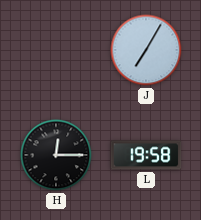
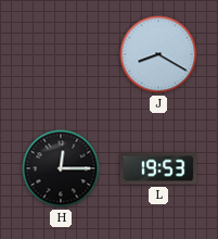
J: 7:05 -> 8:20
L: 19:58 -> 19:53
